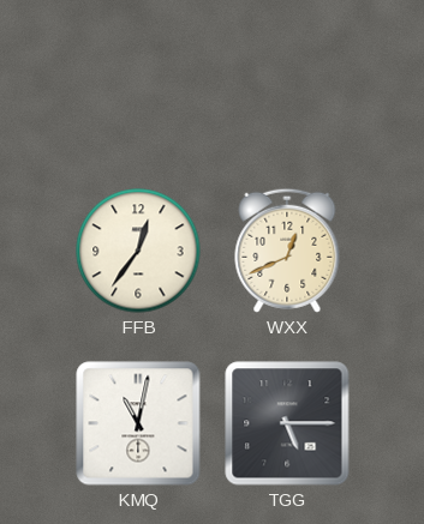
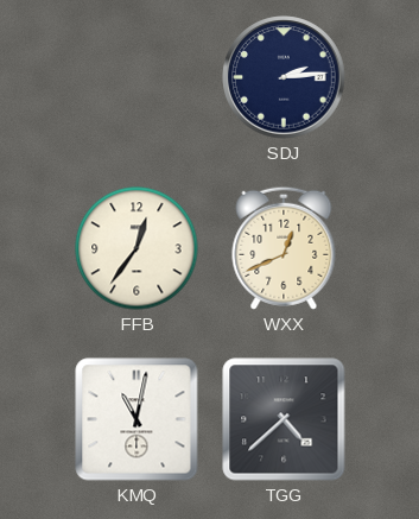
SDJ: none -> 2:14
TGG: 5:15 -> 4:38
